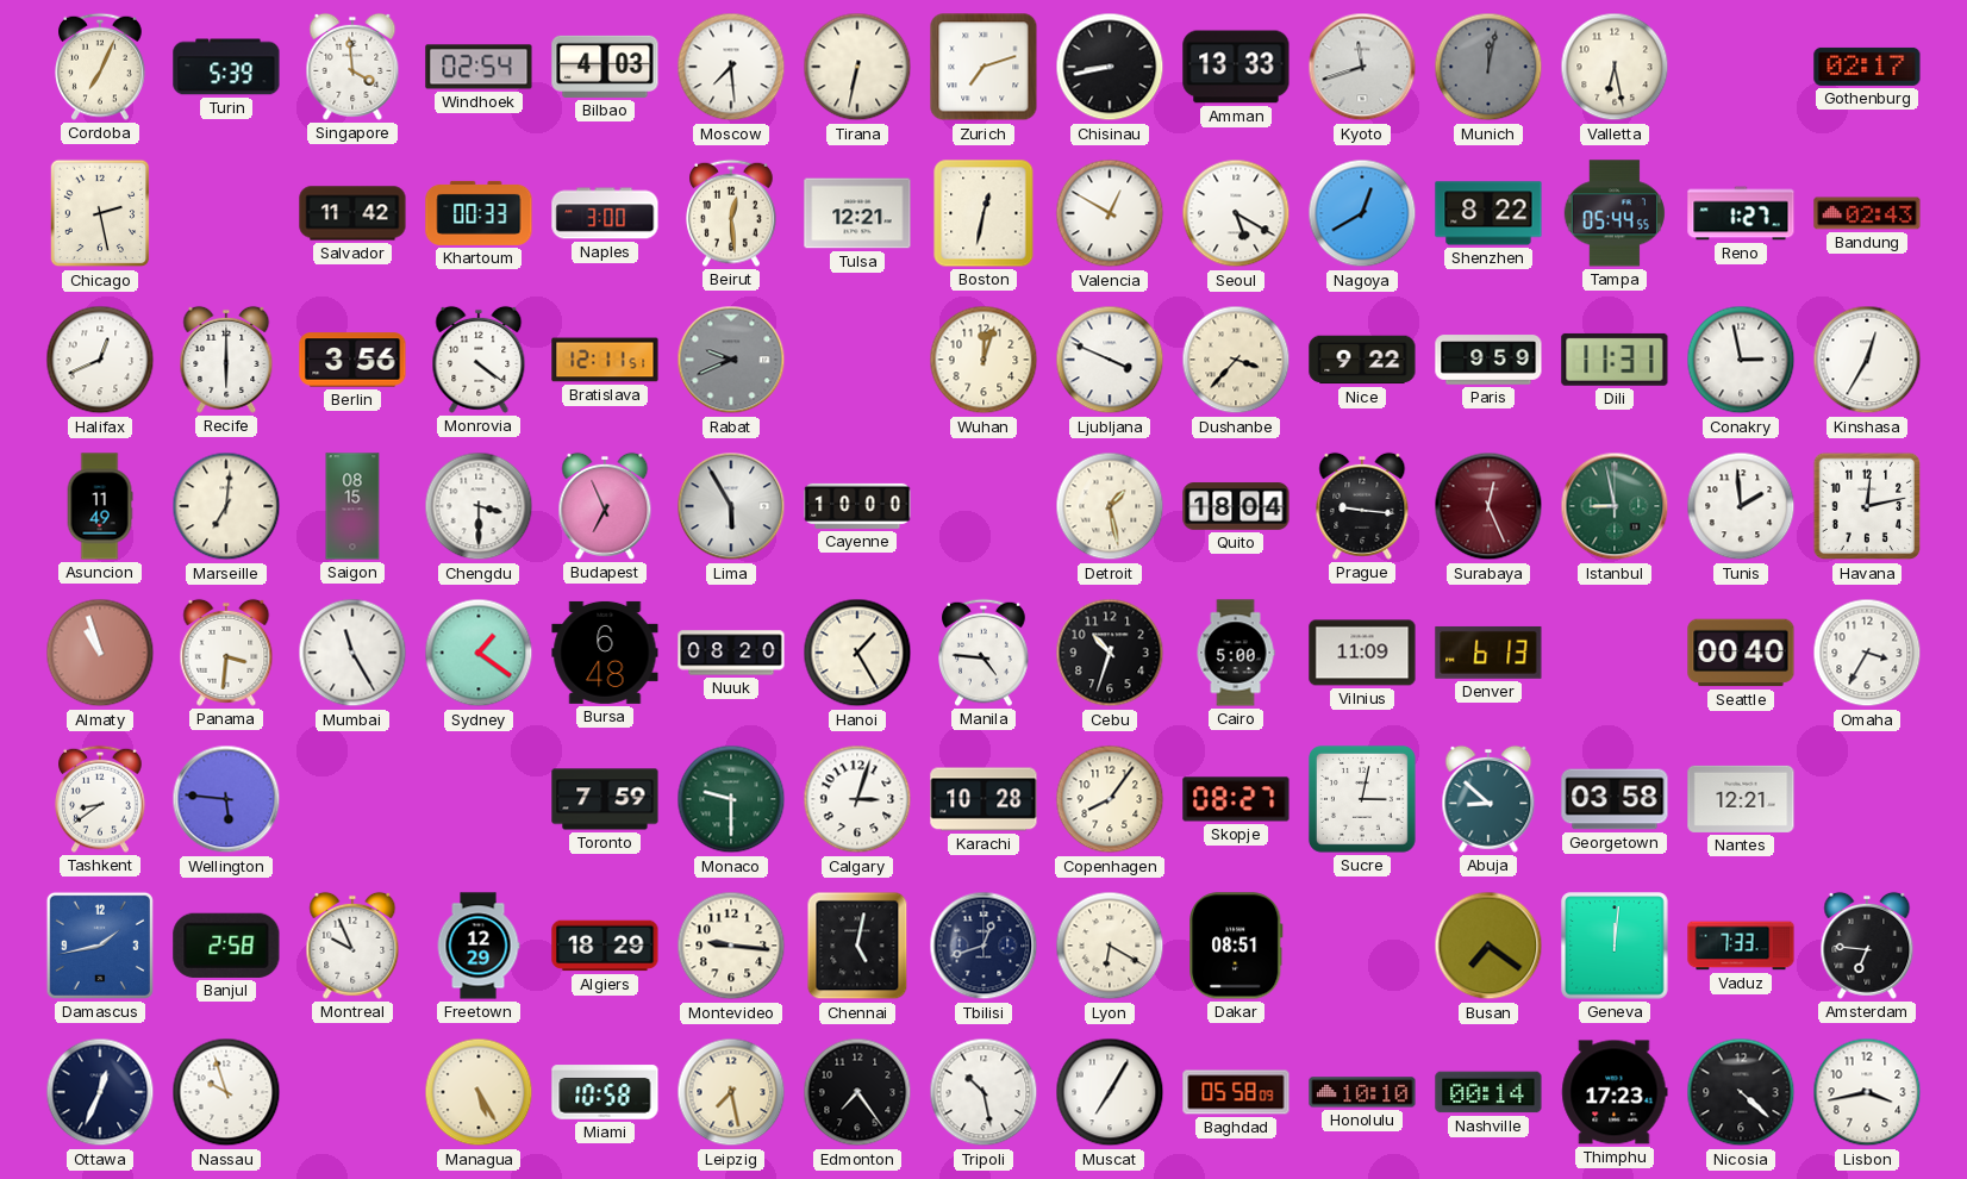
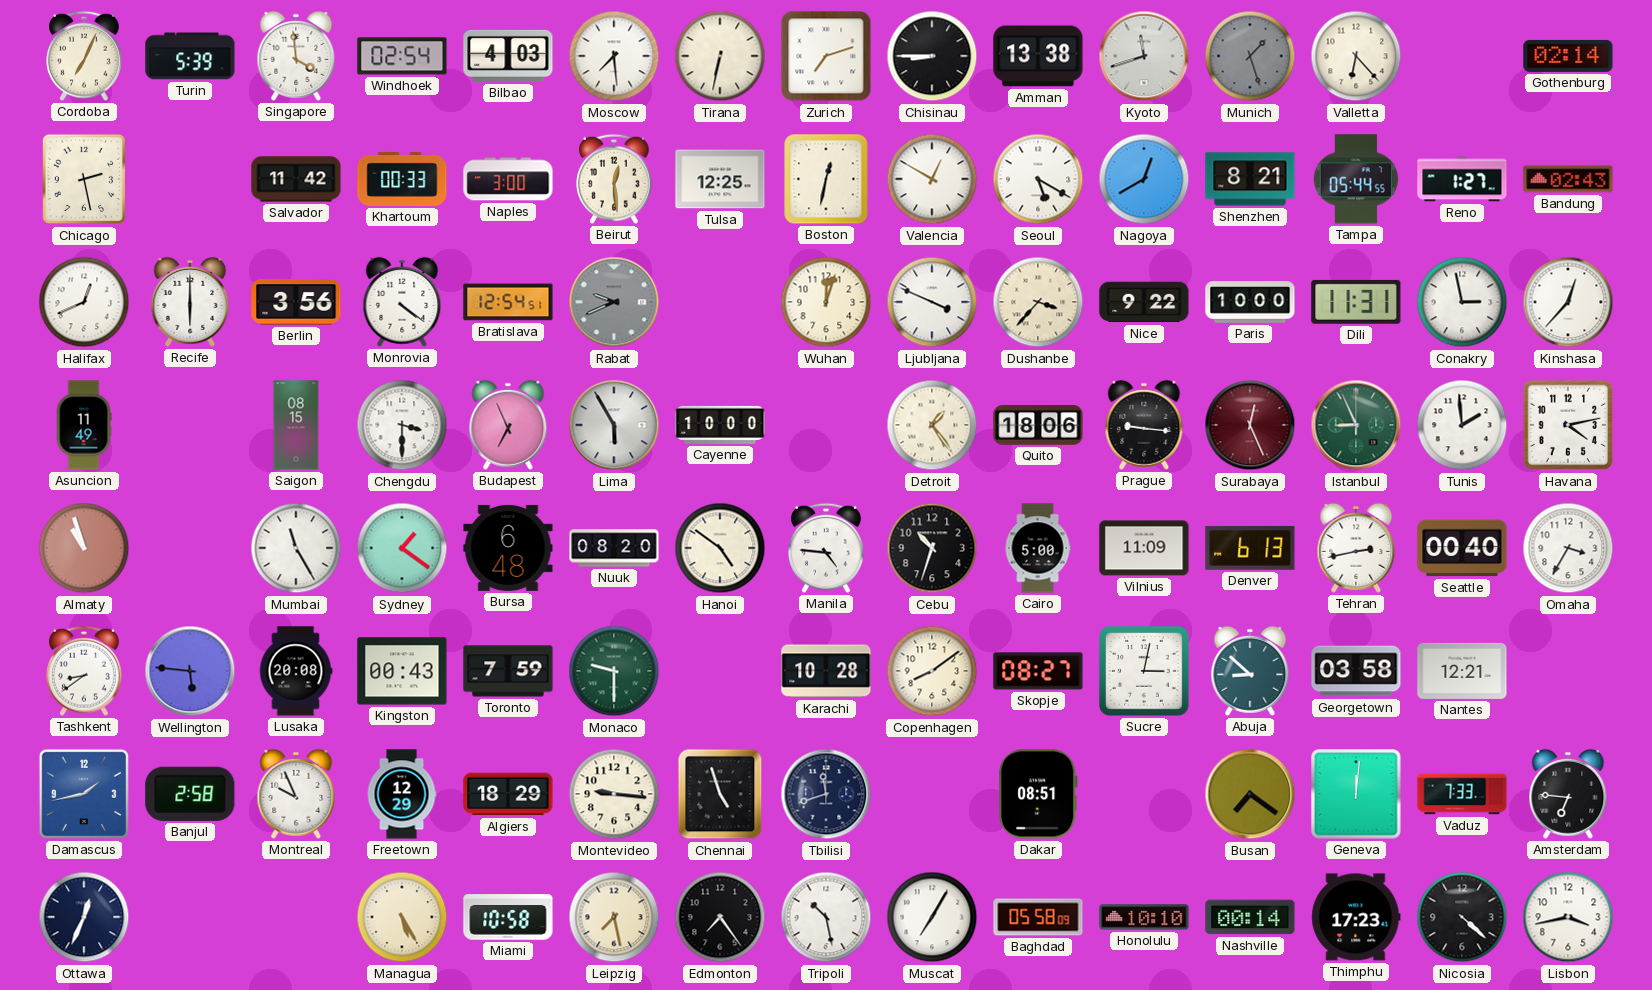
Chisinau: 8:43 -> 8:45
Amman: 13:33 -> 13:38
Munich: 12:02 -> 1:27
Valletta: 6:28 -> 6:23
Gothenburg: 02:17 -> 02:14
Tulsa: 12:21 -> 12:25
Shenzhen: 8:22 -> 8:21
Bratislava: 12:11 -> 12:54
Paris: 9:59 -> 10:00
Kinshasa: 12:35 -> 12:37
Marseille: 7:01 -> none
Detroit: 1:28 -> 1:24
Quito: 18:04 -> 18:06
Istanbul: 8:58 -> 8:56
Havana: 12:13 -> 4:13
Panama: 3:31 -> none
Hanoi: 1:25 -> 4:51
Tehran: none -> 2:43
Lusaka: none -> 20:08
Kingston: none -> 00:43
Calgary: 3:03 -> none
Copenhagen: 8:06 -> 8:09
Chennai: 5:02 -> 4:57
Tbilisi: 12:42 -> 11:42
Lyon: 6:20 -> none
Nassau: 9:57 -> none
